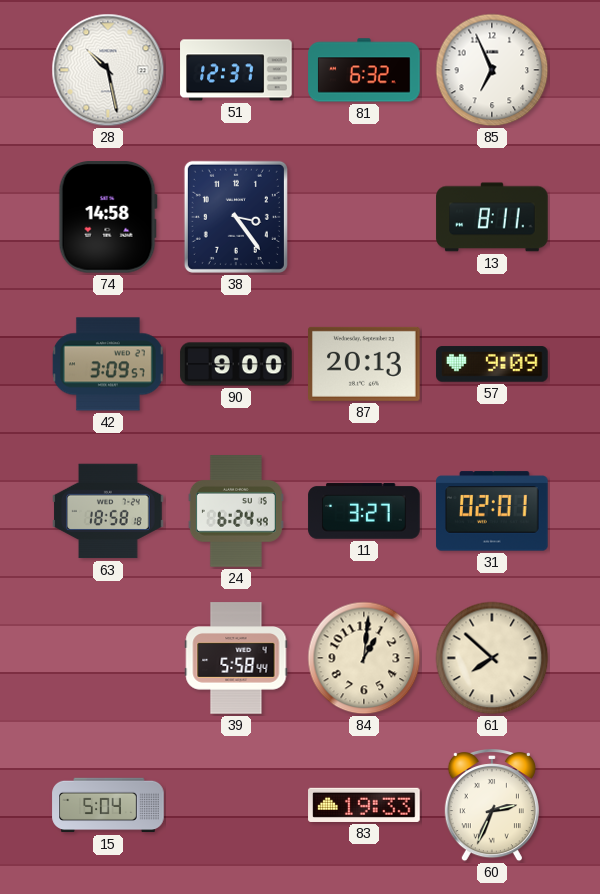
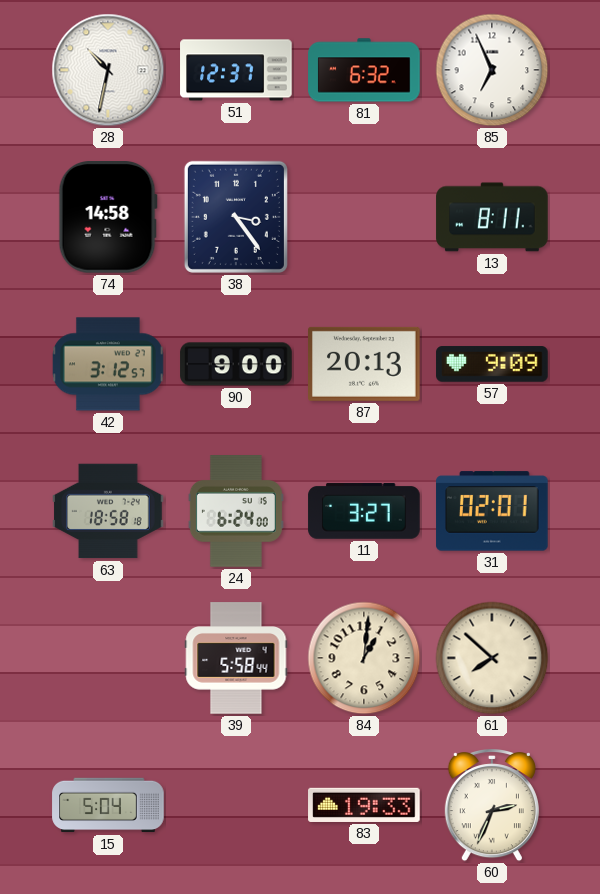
28: 10:28 -> 10:32
42: 3:09 -> 3:12
24: 6:24:49 -> 6:24:00
